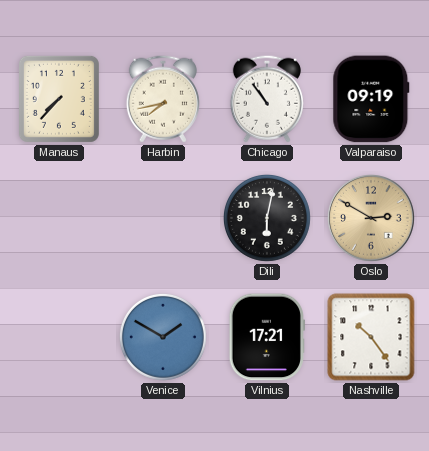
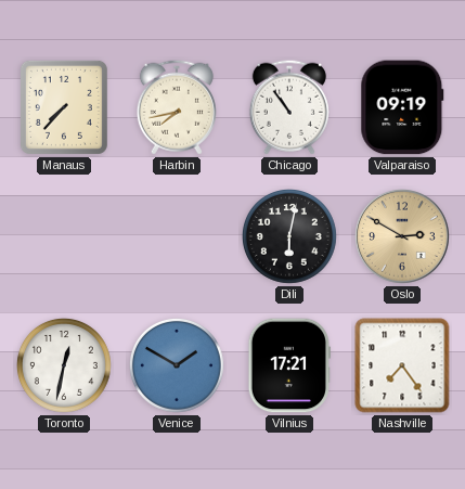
Toronto: none -> 12:32
Nashville: 10:24 -> 7:24
